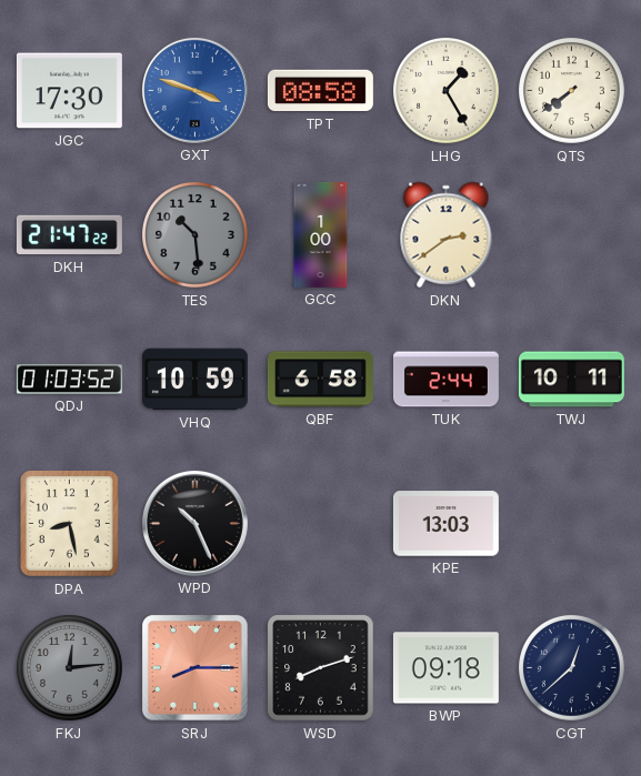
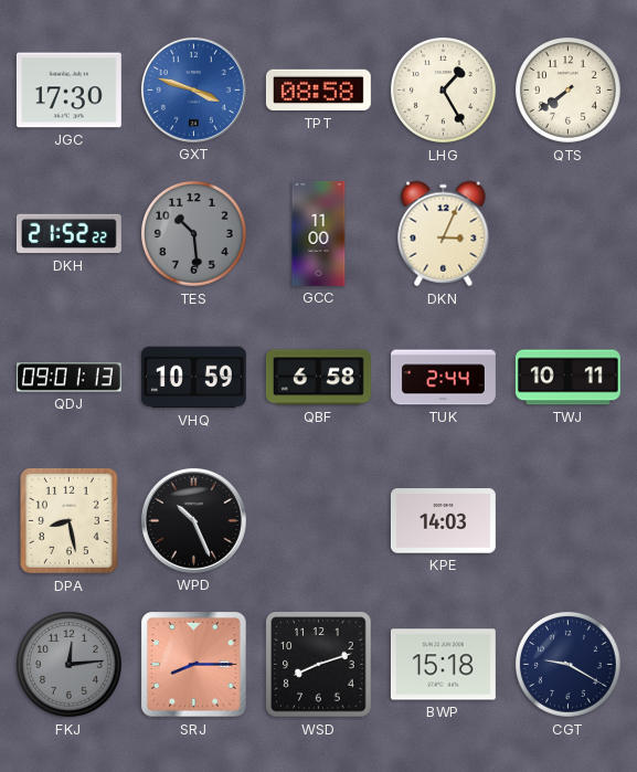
DKH: 21:47 -> 21:52
GCC: 1:00 -> 11:00
DKN: 2:39 -> 3:04
QDJ: 01:03 -> 09:01
KPE: 13:03 -> 14:03
BWP: 09:18 -> 15:18
CGT: 12:38 -> 9:20
